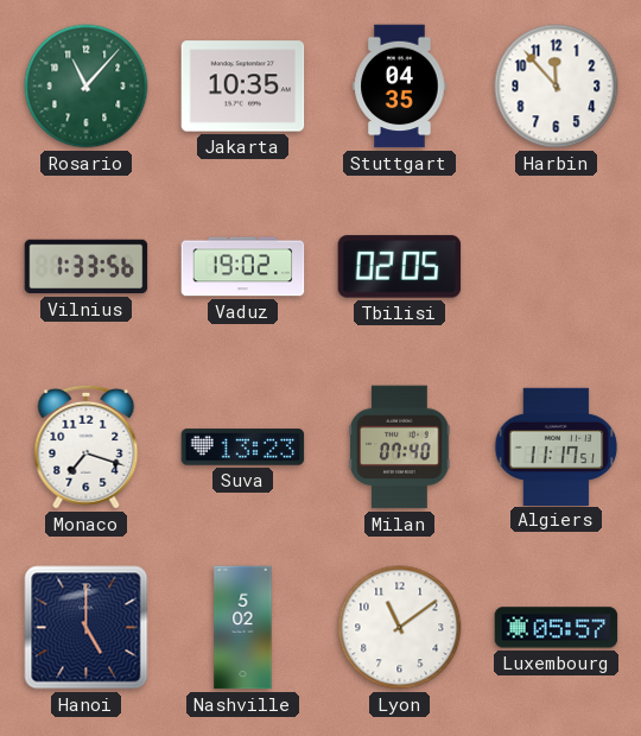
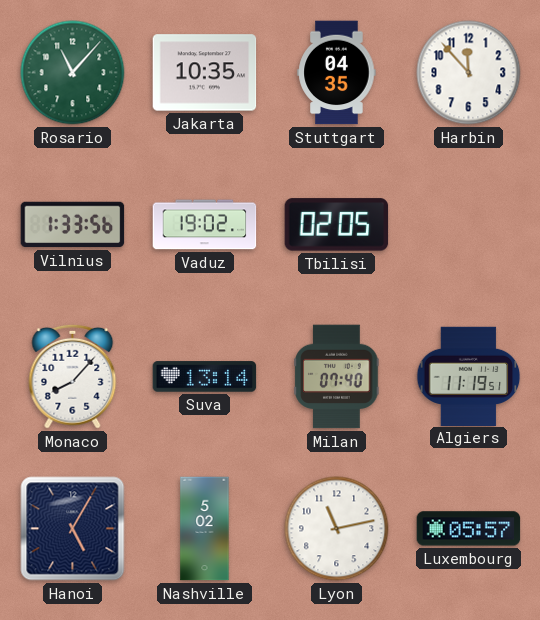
Monaco: 7:18 -> 8:07
Suva: 13:23 -> 13:14
Algiers: 11:17 -> 11:19
Hanoi: 5:00 -> 5:05
Lyon: 11:09 -> 11:13
